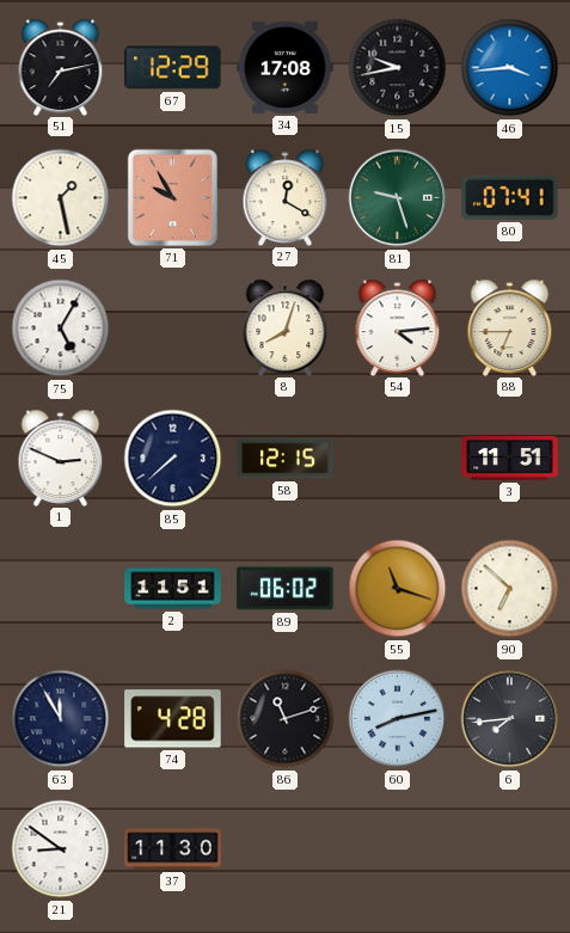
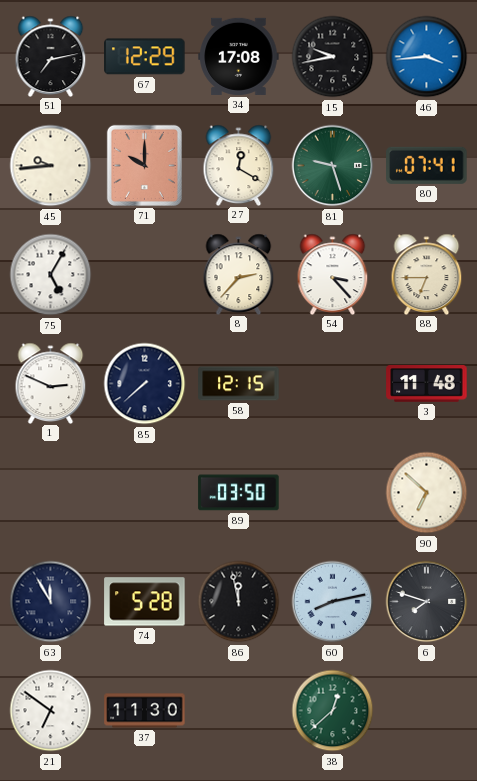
45: 1:28 -> 9:44
71: 9:55 -> 10:00
8: 8:03 -> 2:37
54: 4:14 -> 3:23
3: 11:51 -> 11:48
2: 11:51 -> none
89: 06:02 -> 03:50
55: 11:18 -> none
74: 4:28 -> 5:28
86: 11:12 -> 11:58
6: 7:44 -> 7:48
21: 8:51 -> 6:51
38: none -> 12:38
